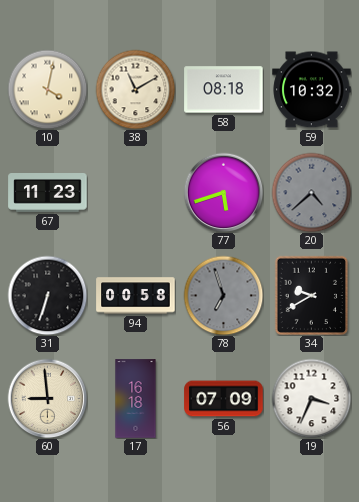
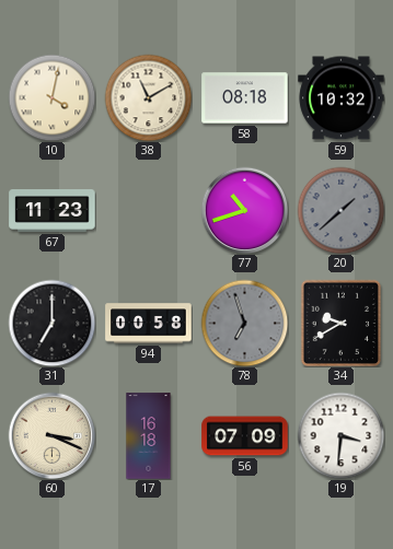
77: 5:42 -> 10:42
20: 4:38 -> 1:38
31: 6:33 -> 7:00
60: 8:59 -> 3:19
19: 3:34 -> 3:31
